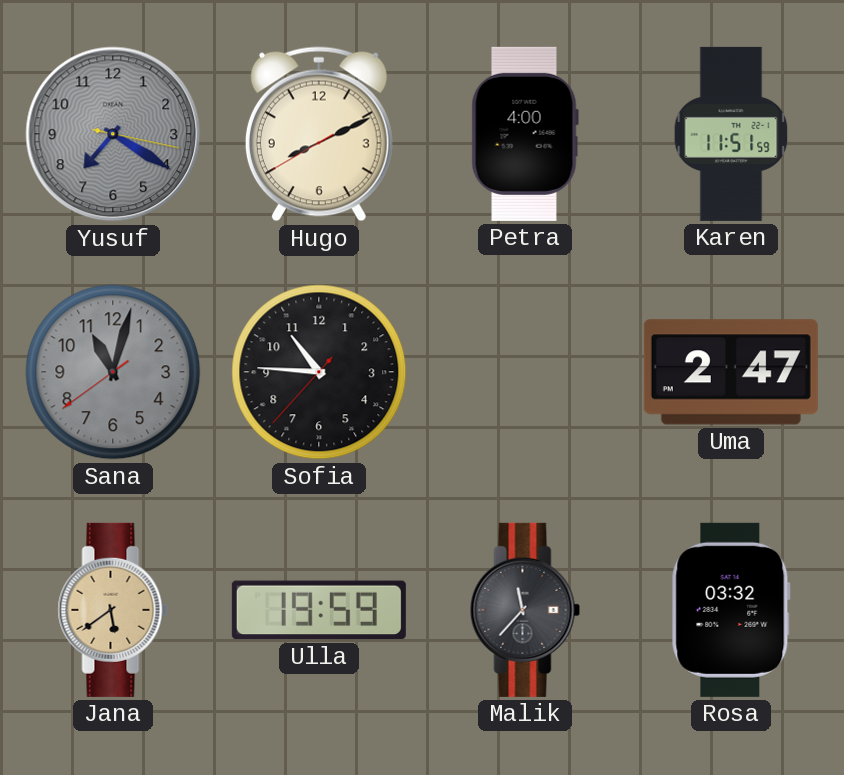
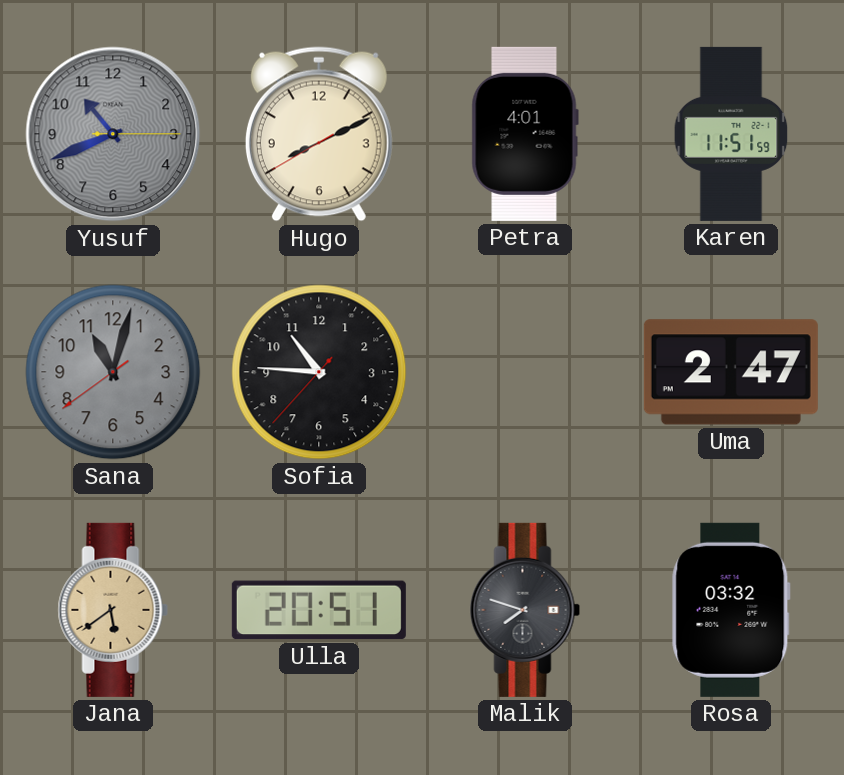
Yusuf: 7:20 -> 10:41
Petra: 4:00 -> 4:01
Ulla: 19:59 -> 20:51
Malik: 11:37 -> 7:48
